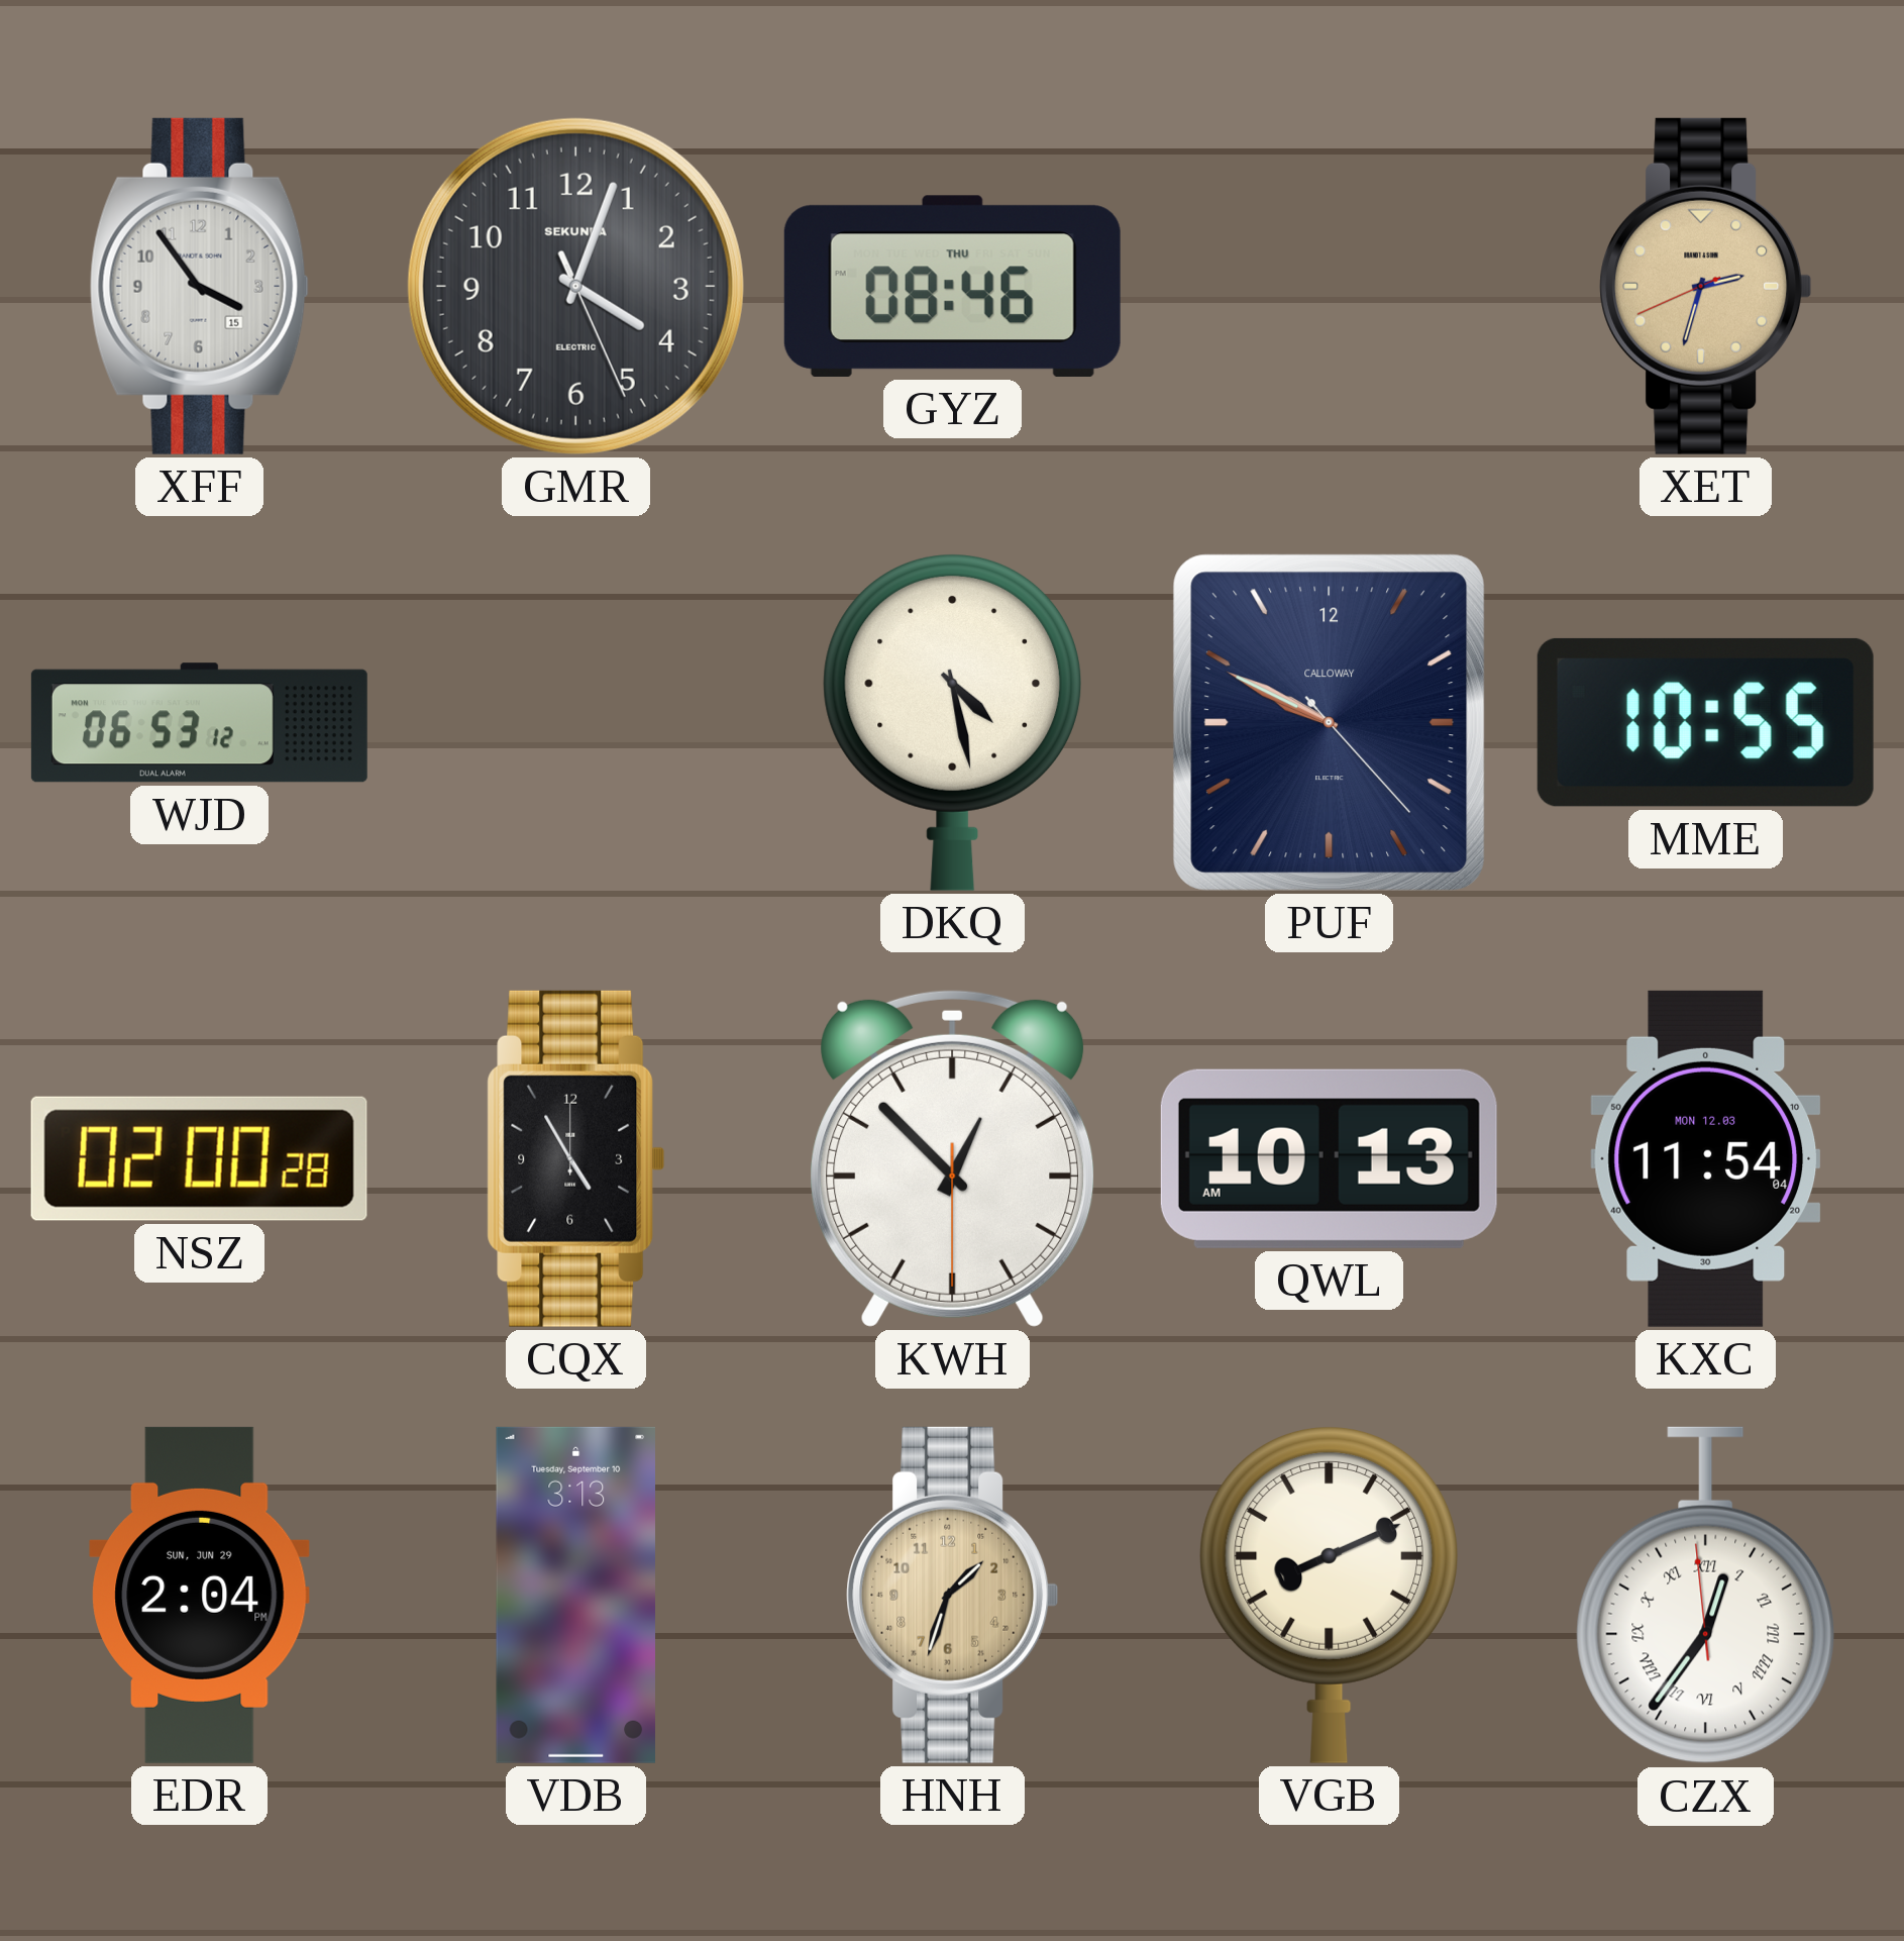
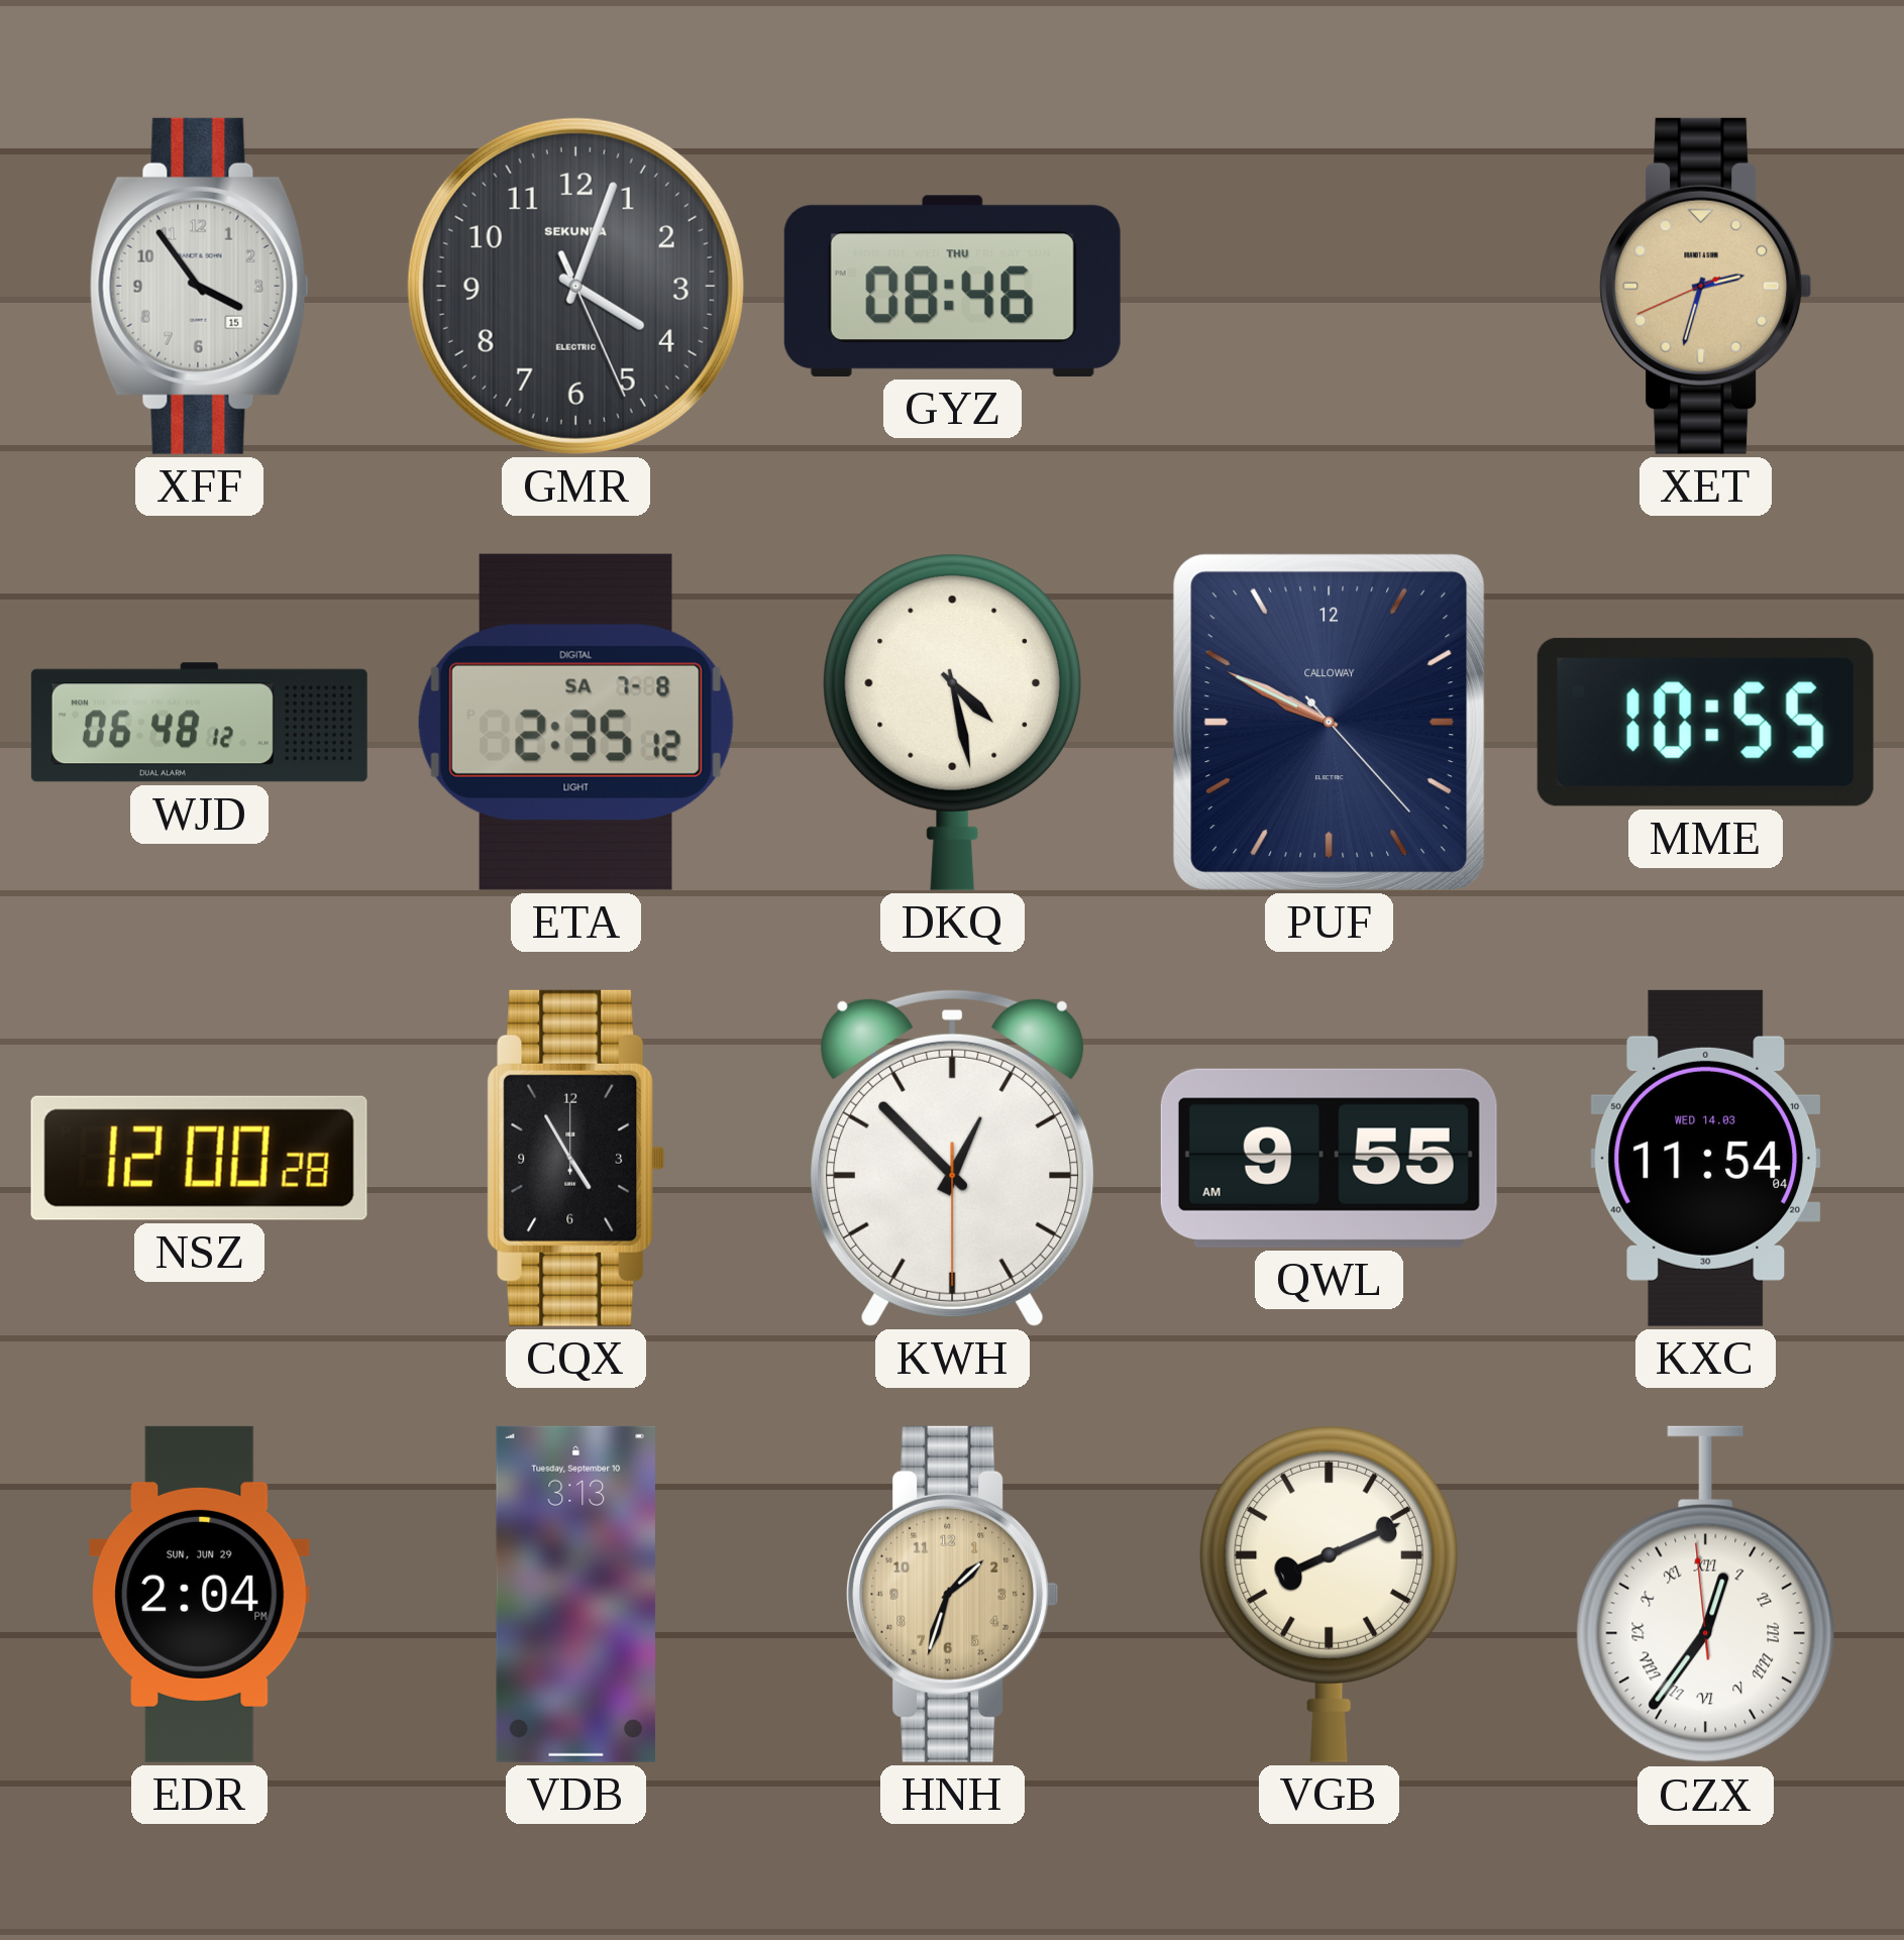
WJD: 06:53 -> 06:48
ETA: none -> 2:35
NSZ: 02:00 -> 12:00
QWL: 10:13 -> 9:55
KXC date: MON 12.03 -> WED 14.03
